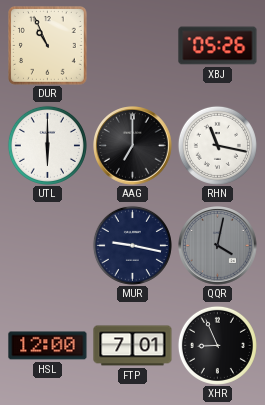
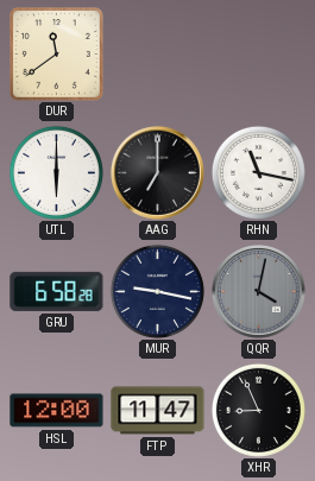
DUR: 10:56 -> 11:39
XBJ: 05:26 -> none
GRU: none -> 6:58
FTP: 7:01 -> 11:47
